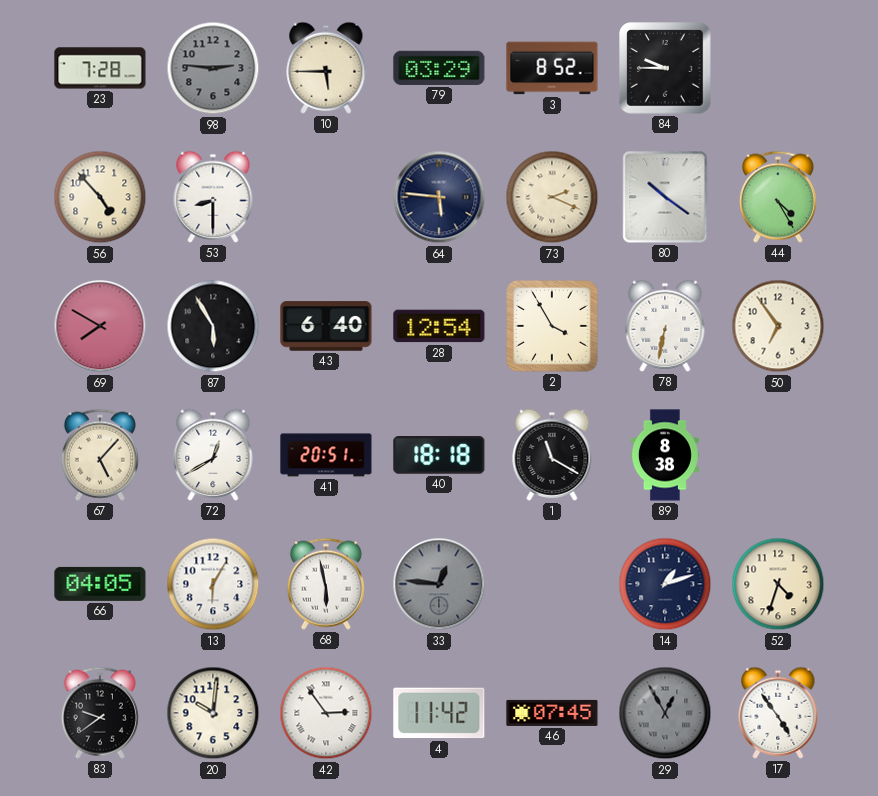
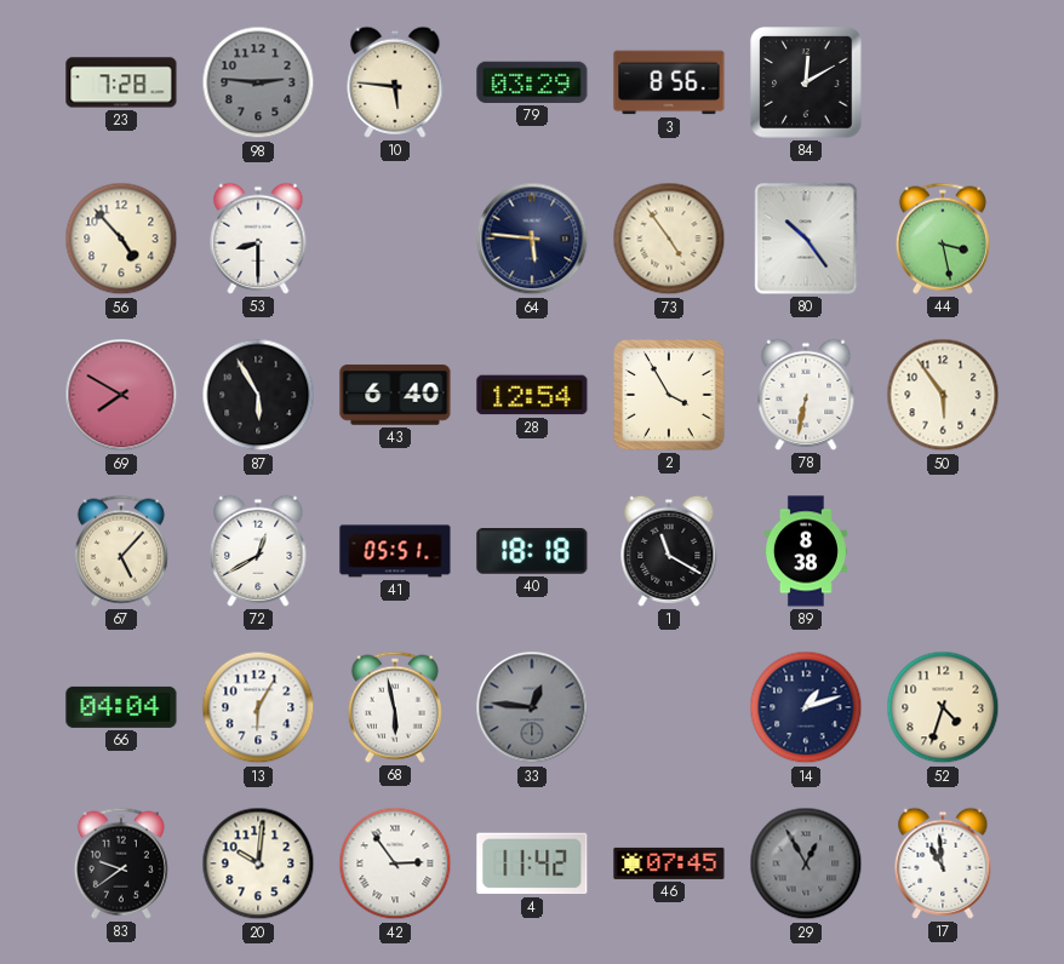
10: 5:45 -> 5:46
3: 8:52 -> 8:56
84: 9:45 -> 12:10
73: 2:19 -> 4:54
80: 10:21 -> 10:24
44: 4:25 -> 3:28
50: 6:54 -> 5:54
41: 20:51 -> 05:51
66: 04:05 -> 04:04
17: 4:54 -> 10:59
